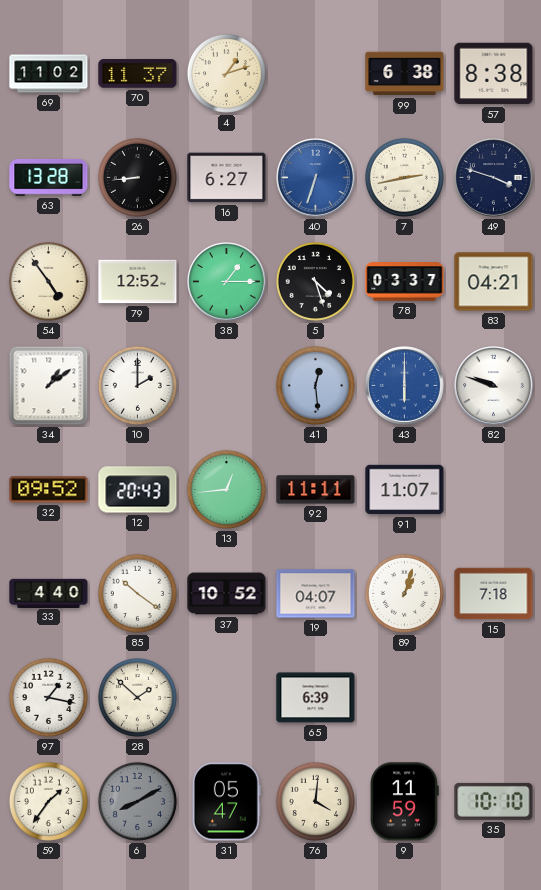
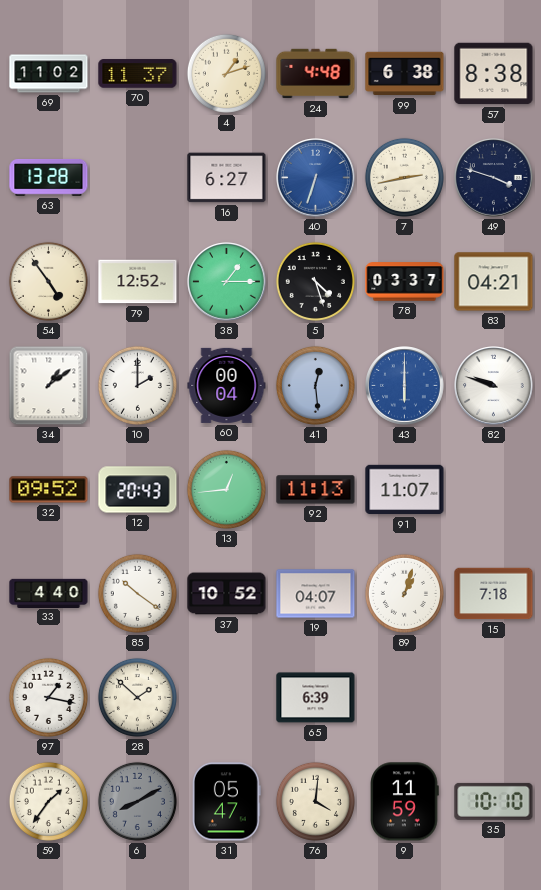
24: none -> 4:48
26: 8:44 -> none
60: none -> 00:04
92: 11:11 -> 11:13
